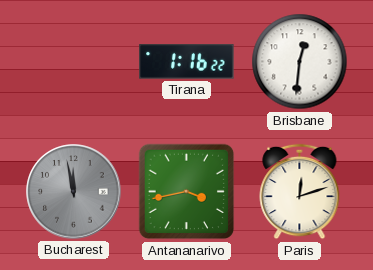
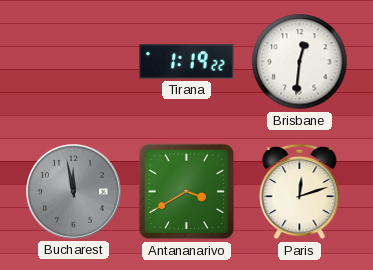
Tirana: 1:16 -> 1:19
Antananarivo: 3:43 -> 3:40
